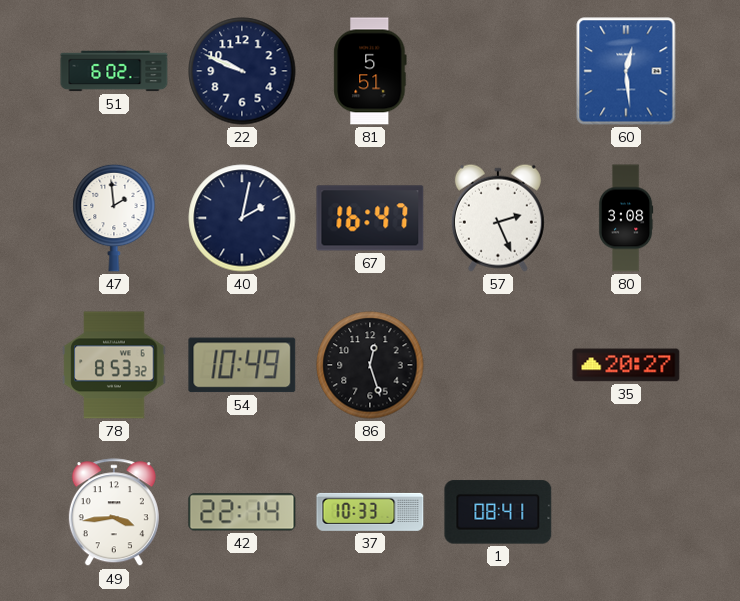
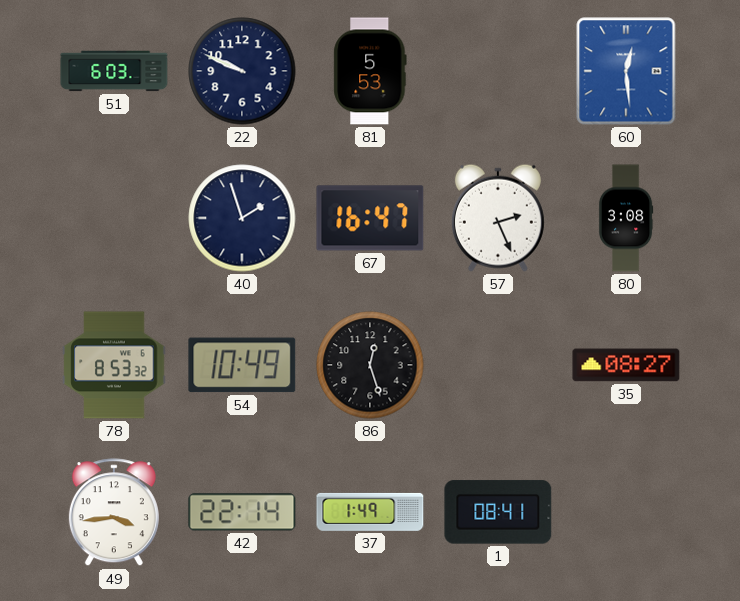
51: 6:02 -> 6:03
81: 5:51 -> 5:53
47: 1:59 -> none
40: 2:02 -> 1:57
35: 20:27 -> 08:27
37: 10:33 -> 1:49
